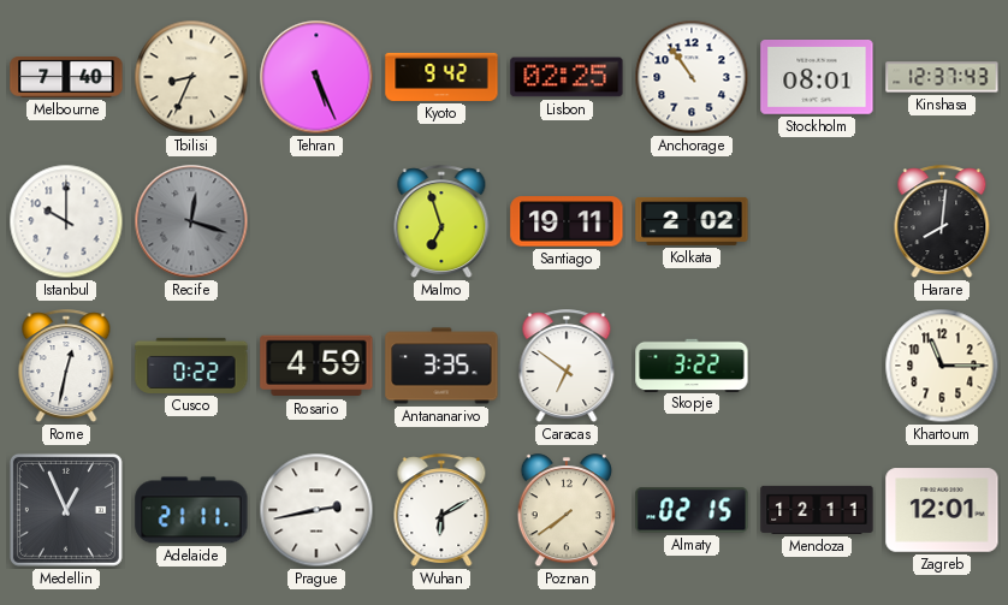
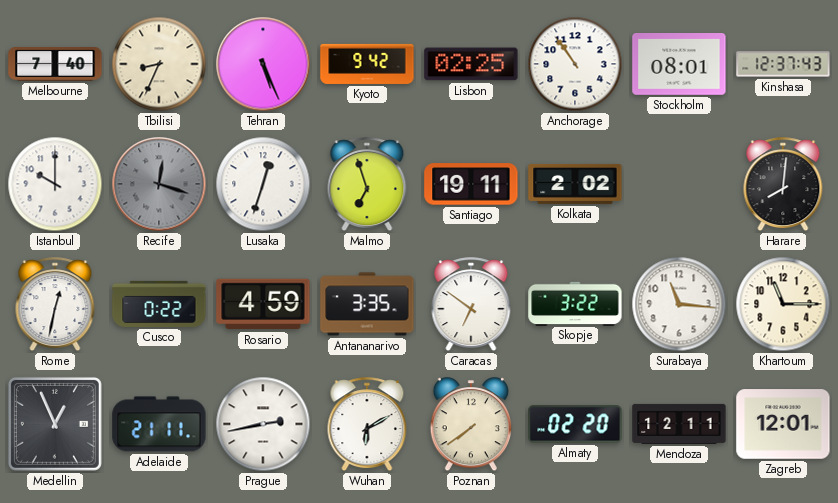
Lusaka: none -> 12:33
Surabaya: none -> 11:16
Almaty: 02:15 -> 02:20
